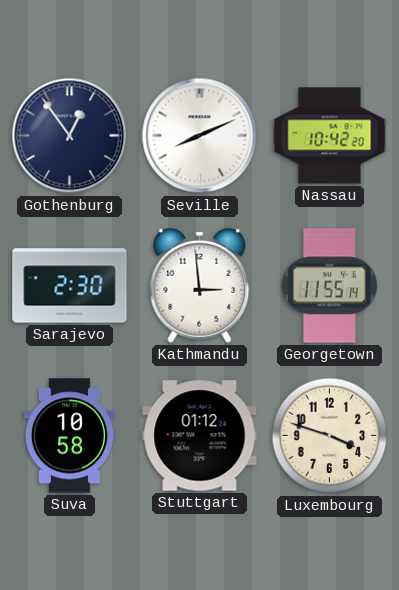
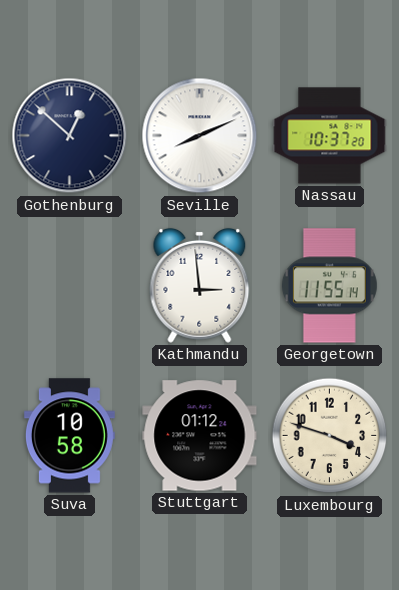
Gothenburg: 12:54 -> 12:52
Nassau: 10:42 -> 10:37
Sarajevo: 2:30 -> none
